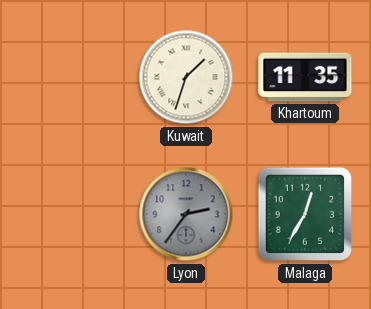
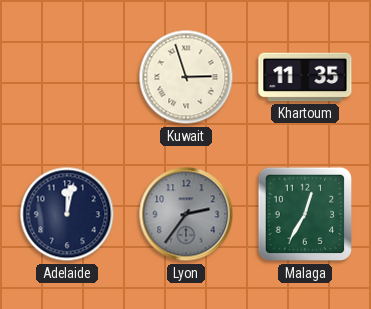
Kuwait: 1:33 -> 2:57
Adelaide: none -> 12:02
